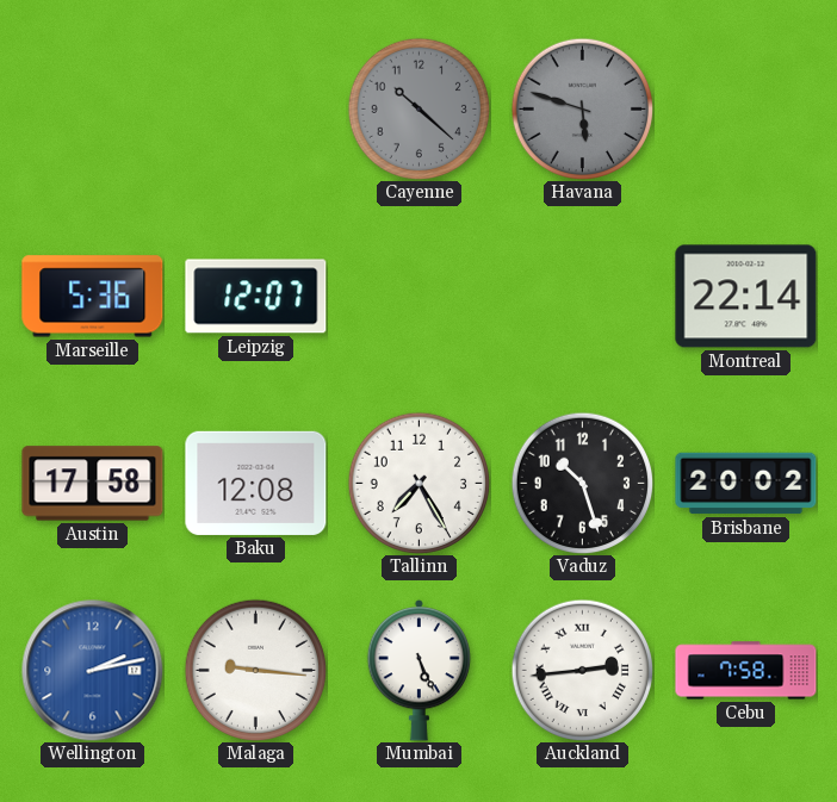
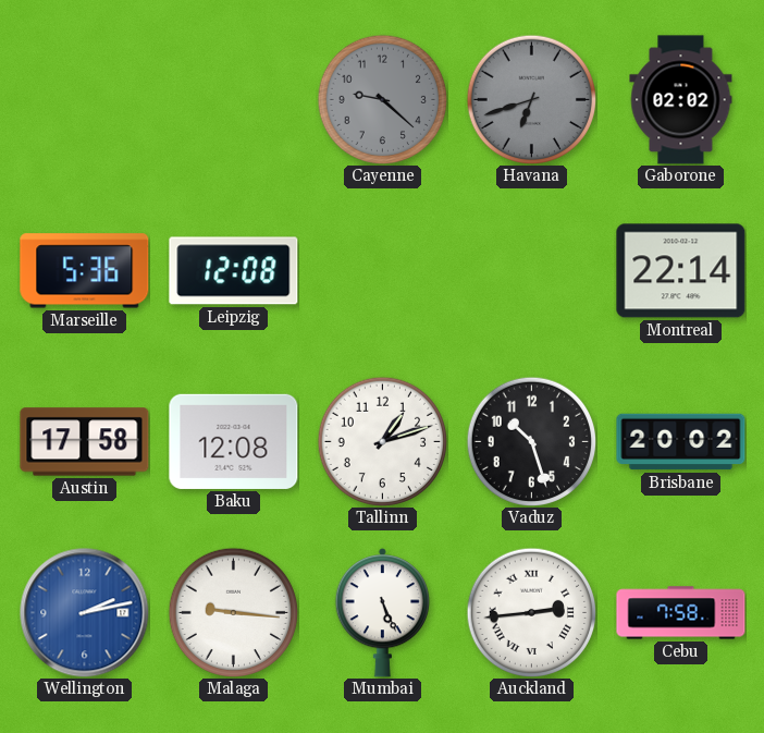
Cayenne: 10:22 -> 9:22
Havana: 5:48 -> 6:42
Gaborone: none -> 02:02
Leipzig: 12:07 -> 12:08
Tallinn: 7:25 -> 1:12
